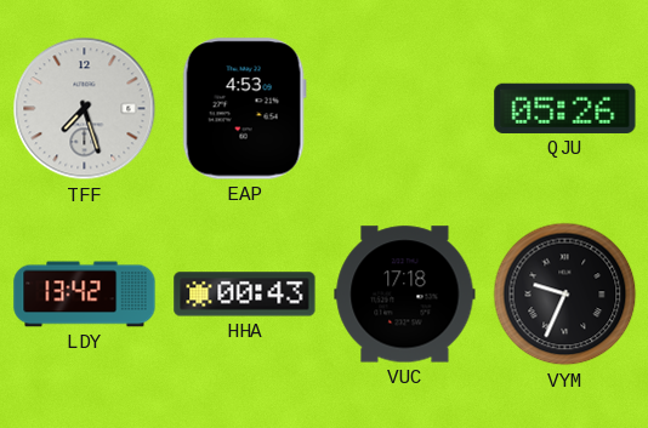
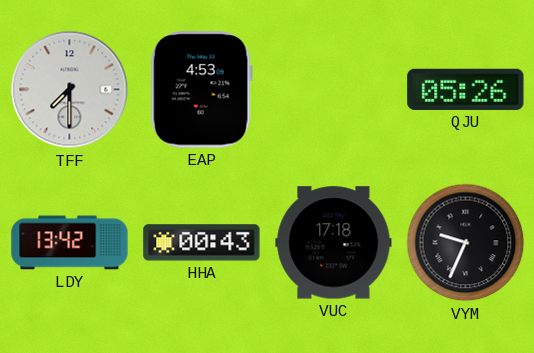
TFF: 7:27 -> 7:30
